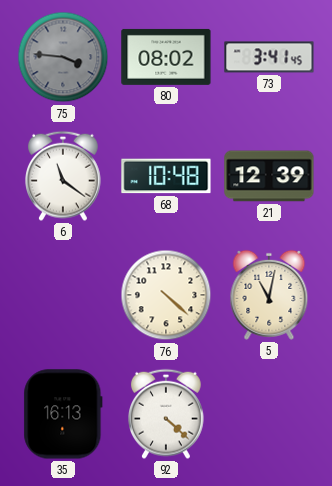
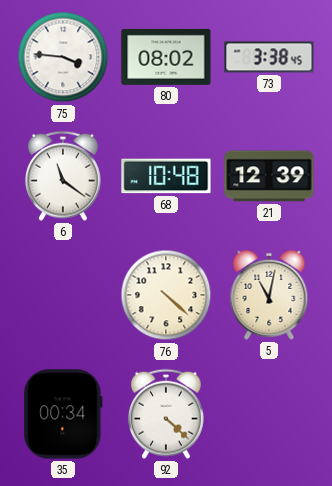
75 dial: grey -> white
73: 3:41 -> 3:38
35: 16:13 -> 00:34
